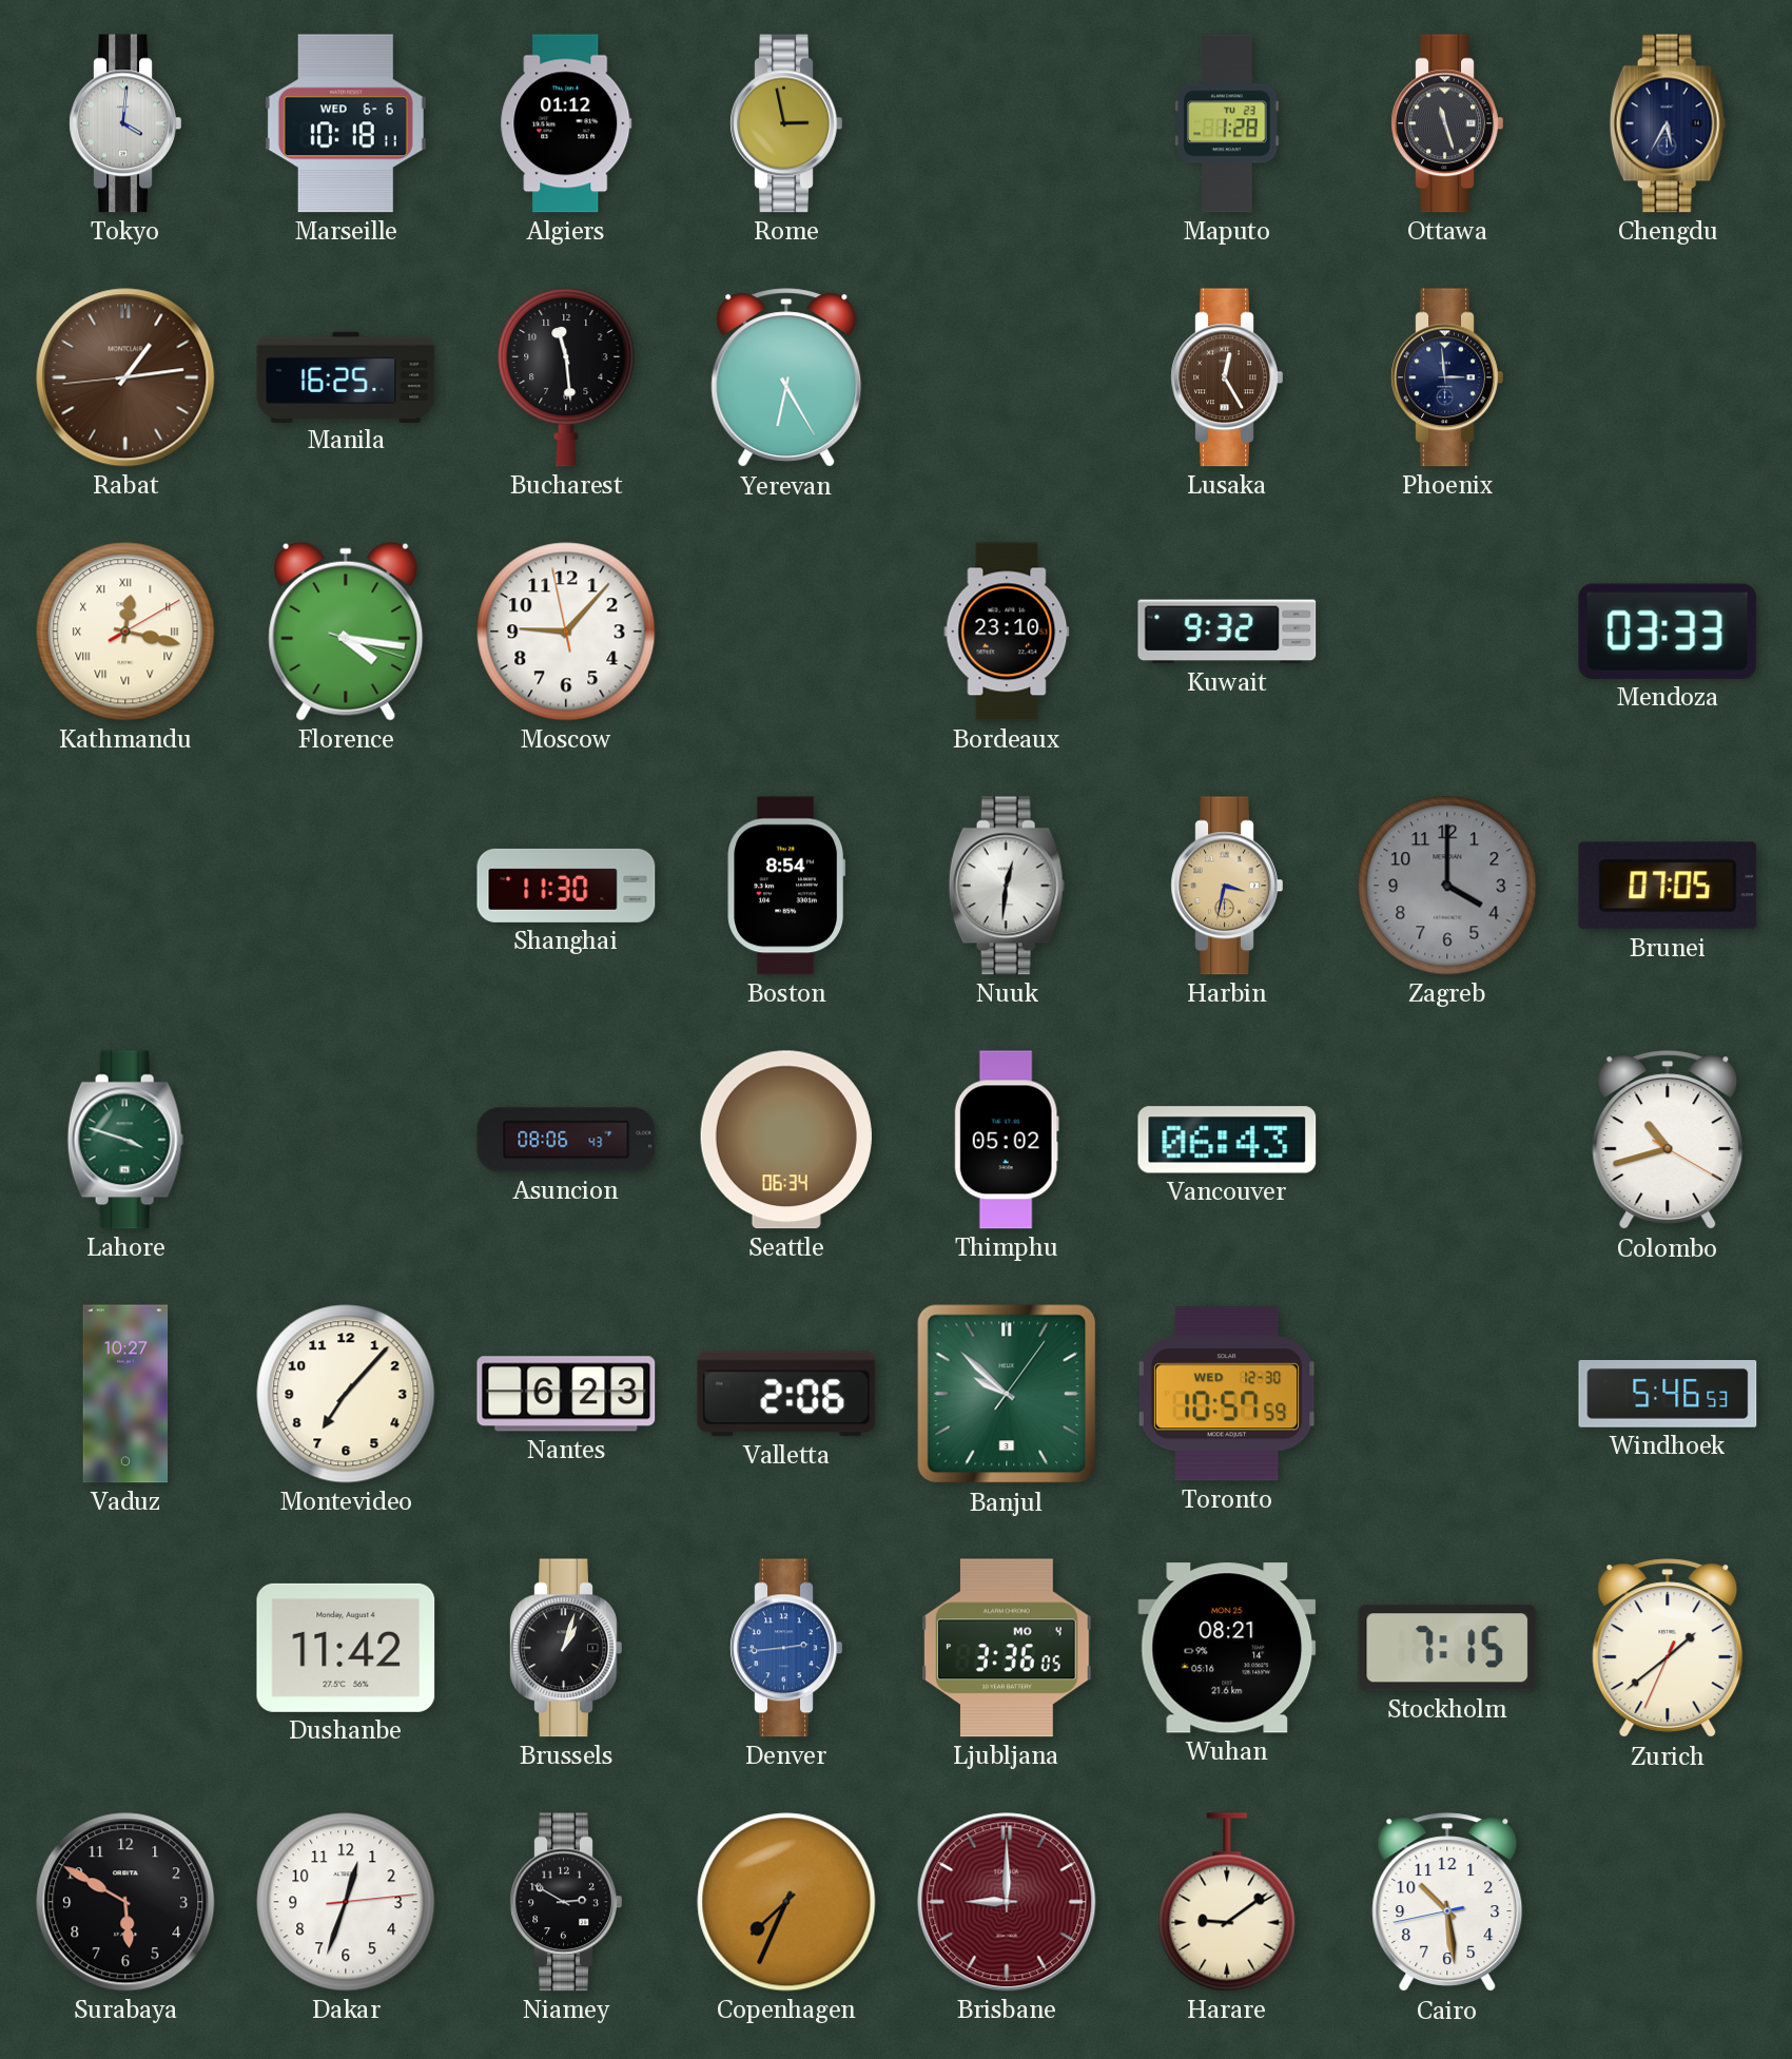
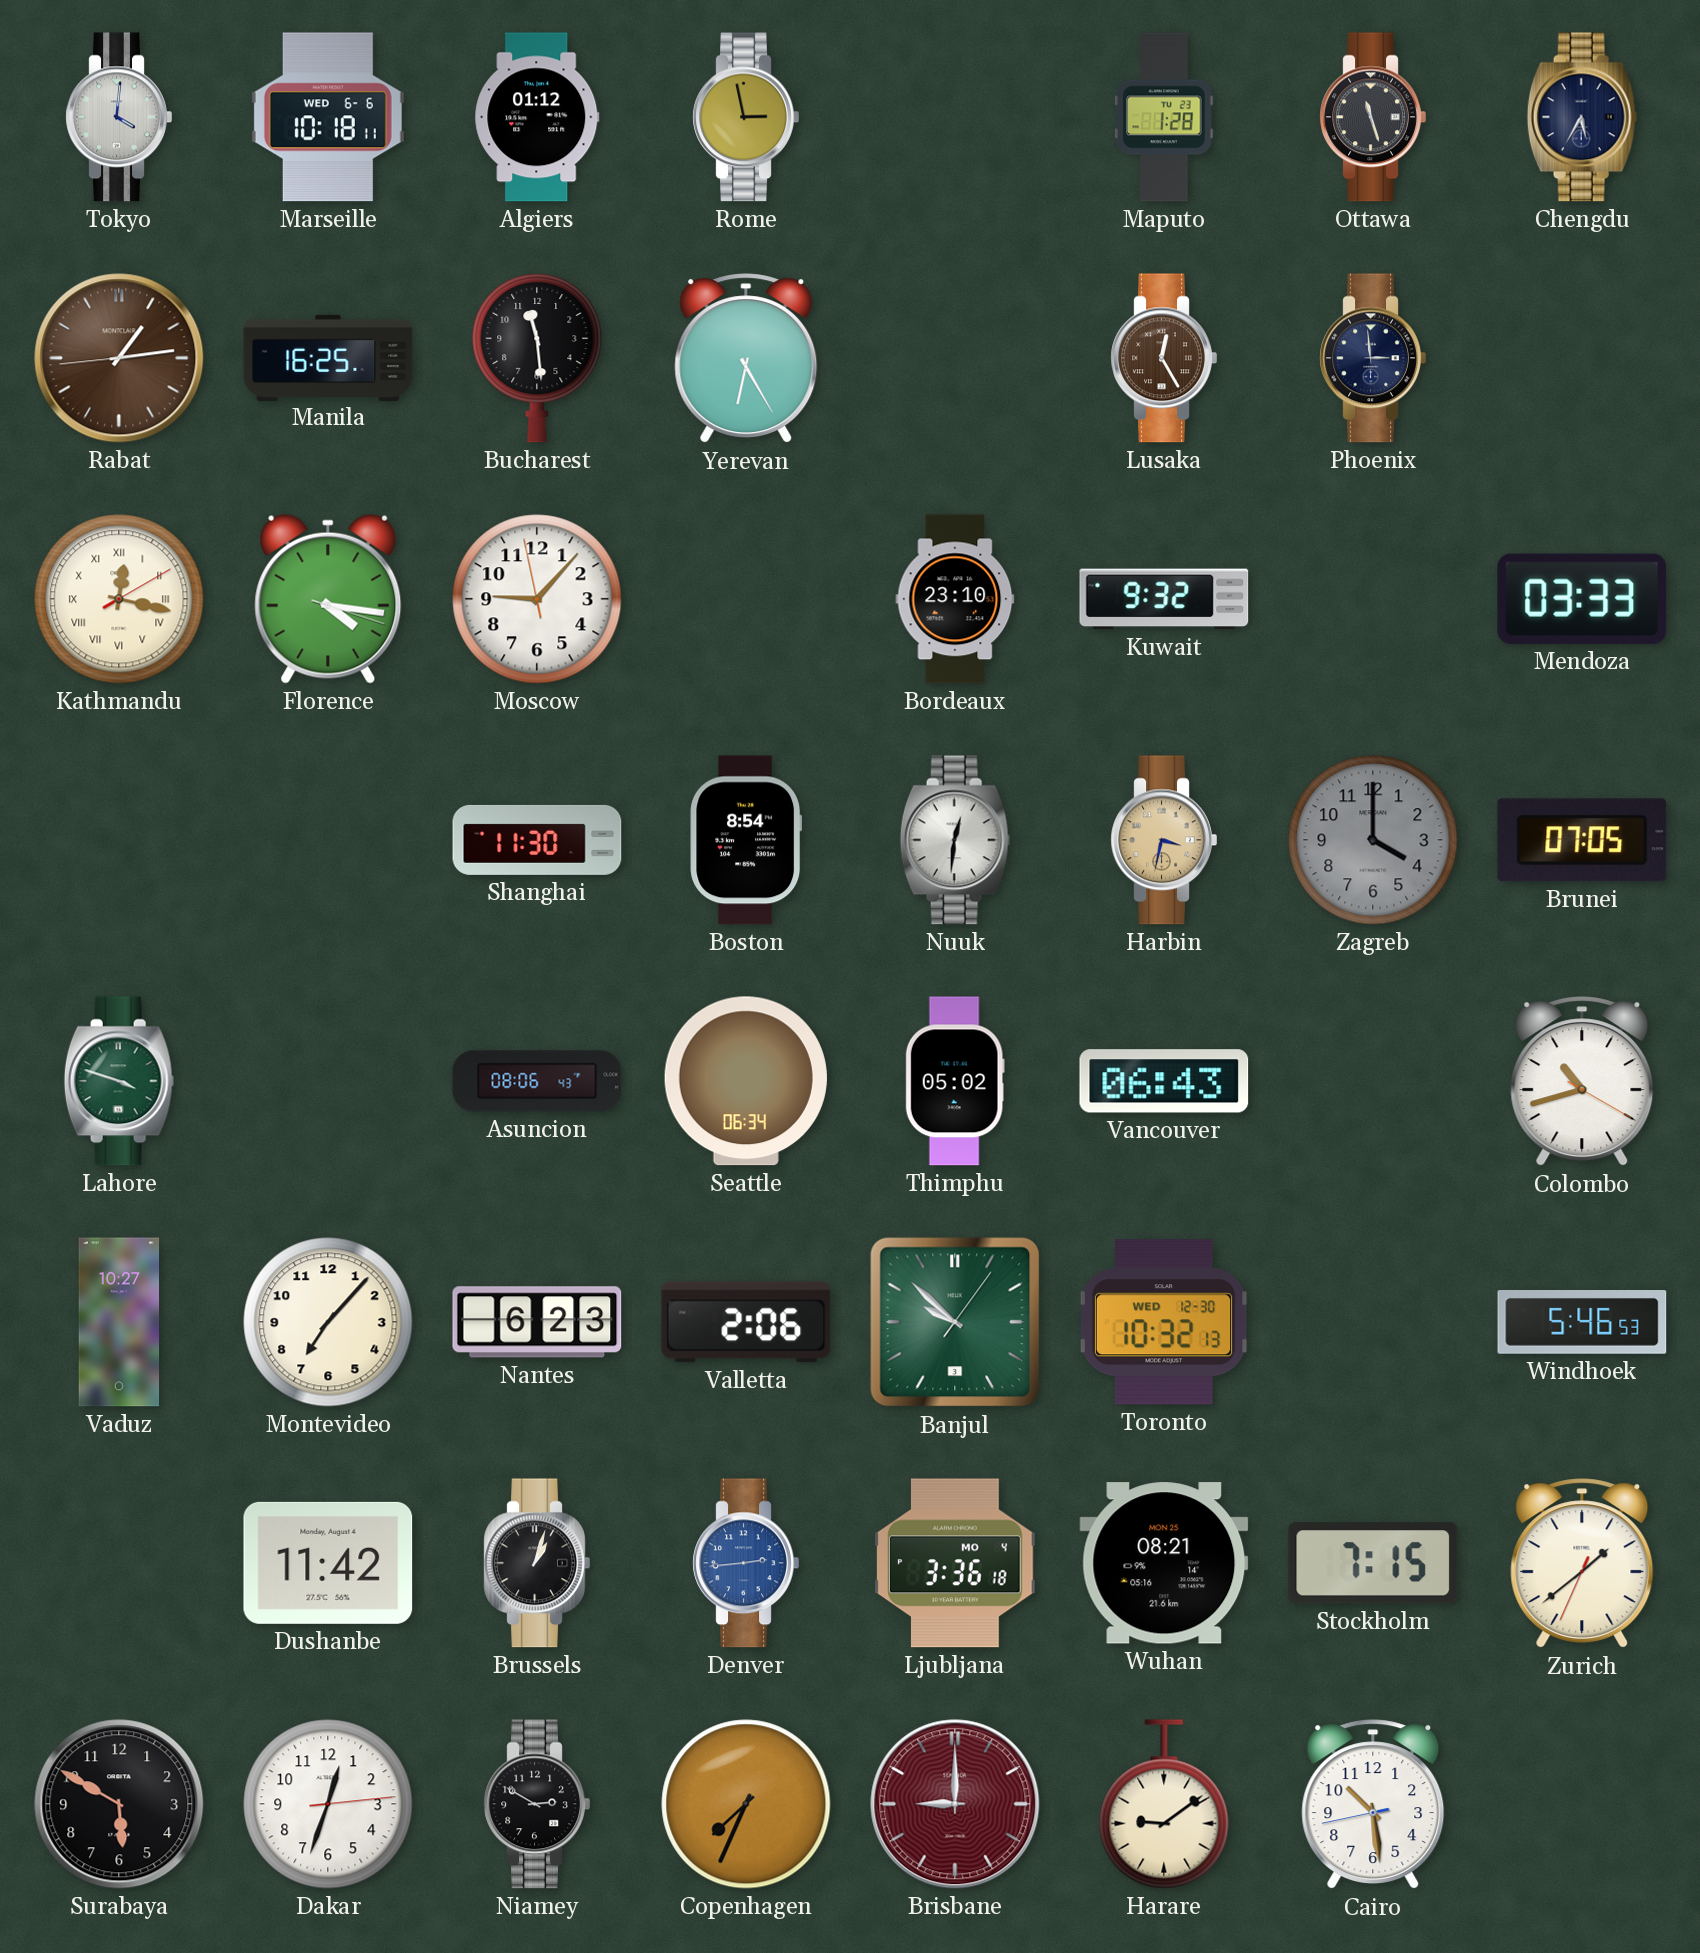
Toronto: 10:57 -> 10:32
Ljubljana: 3:36:05 -> 3:36:18
